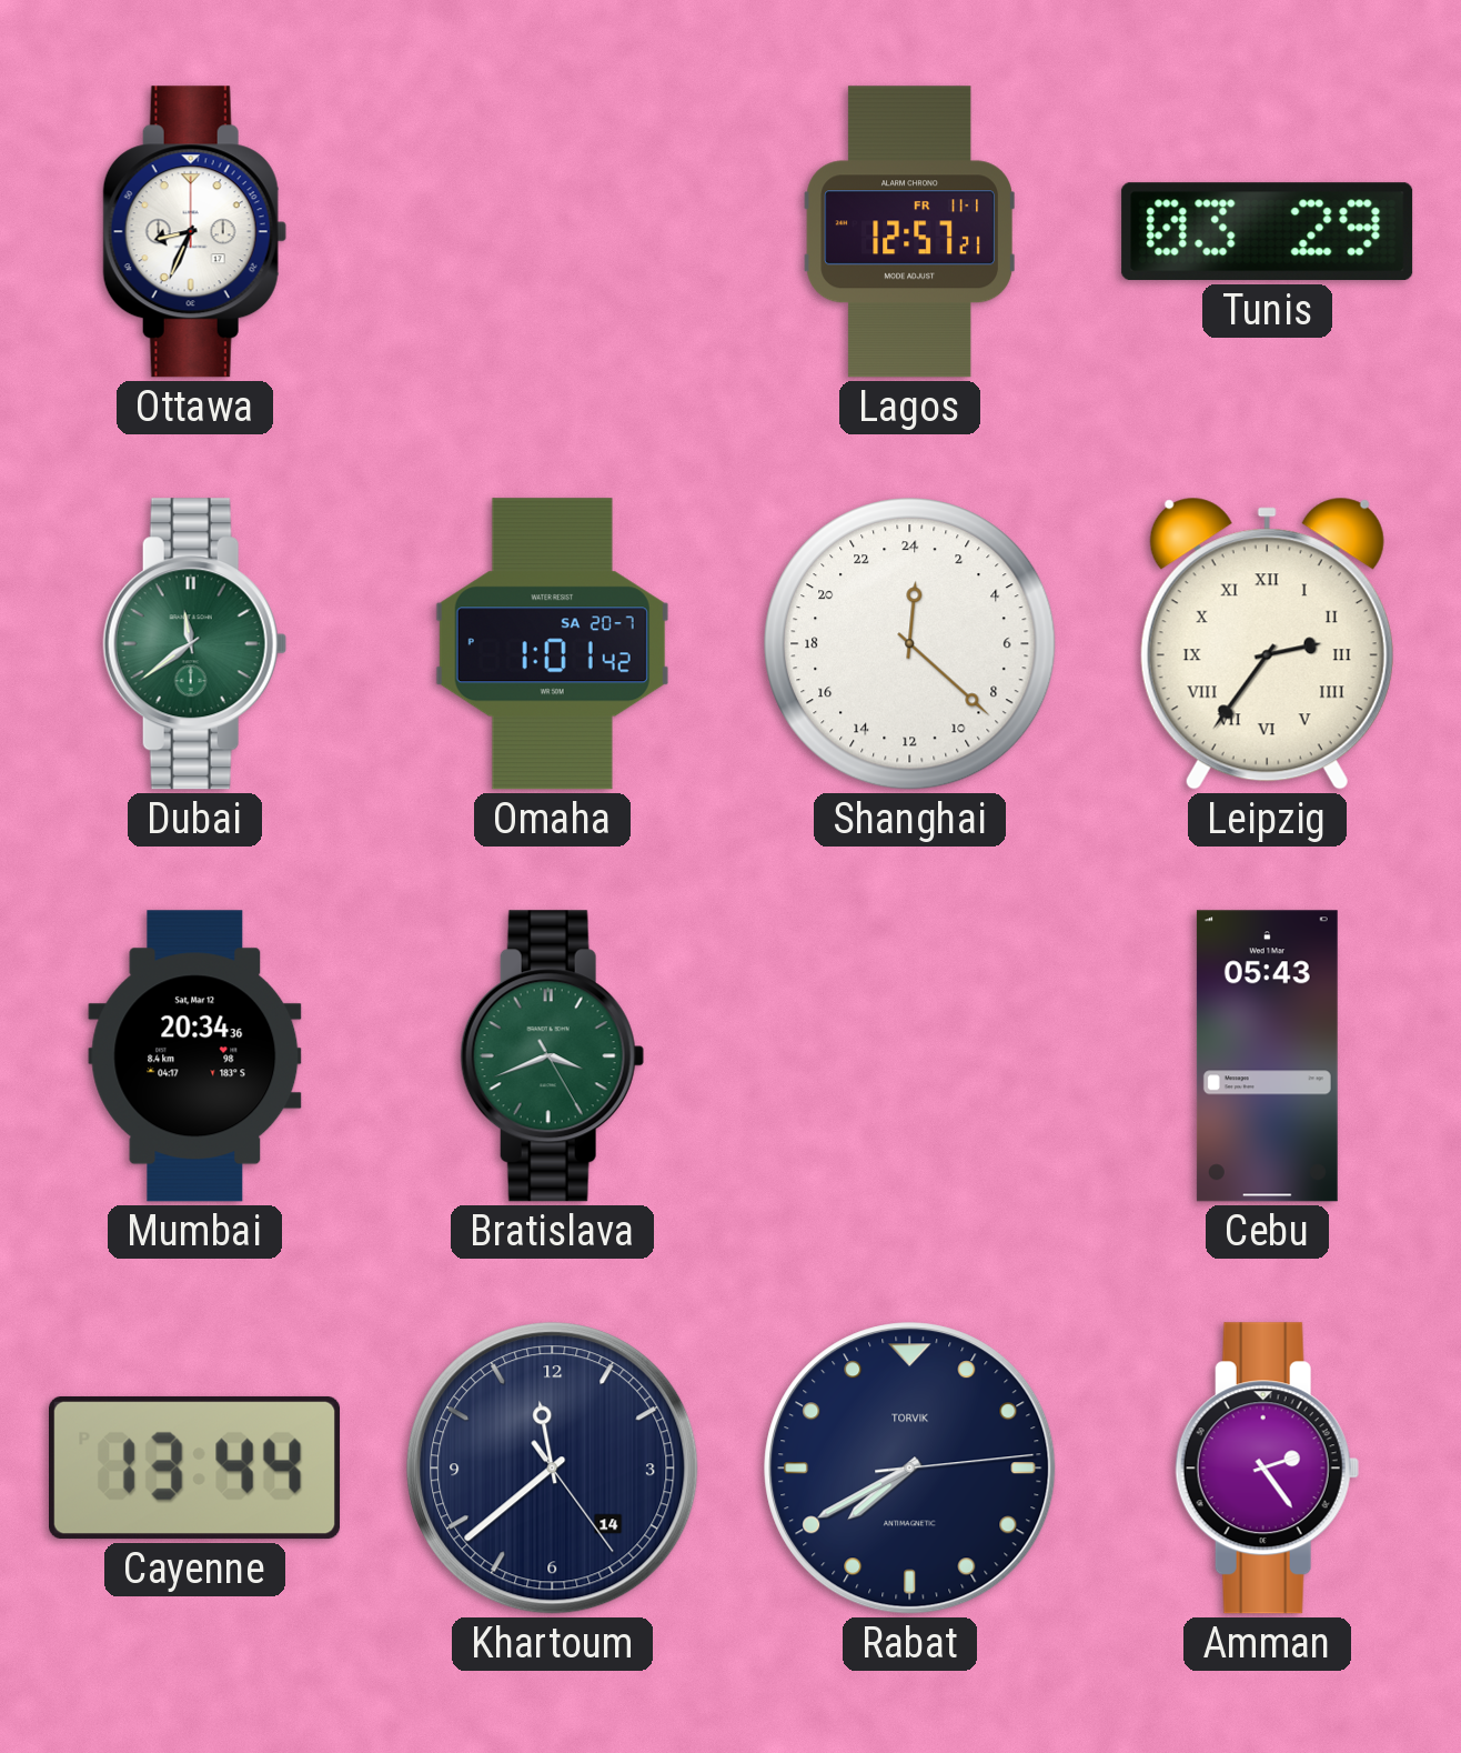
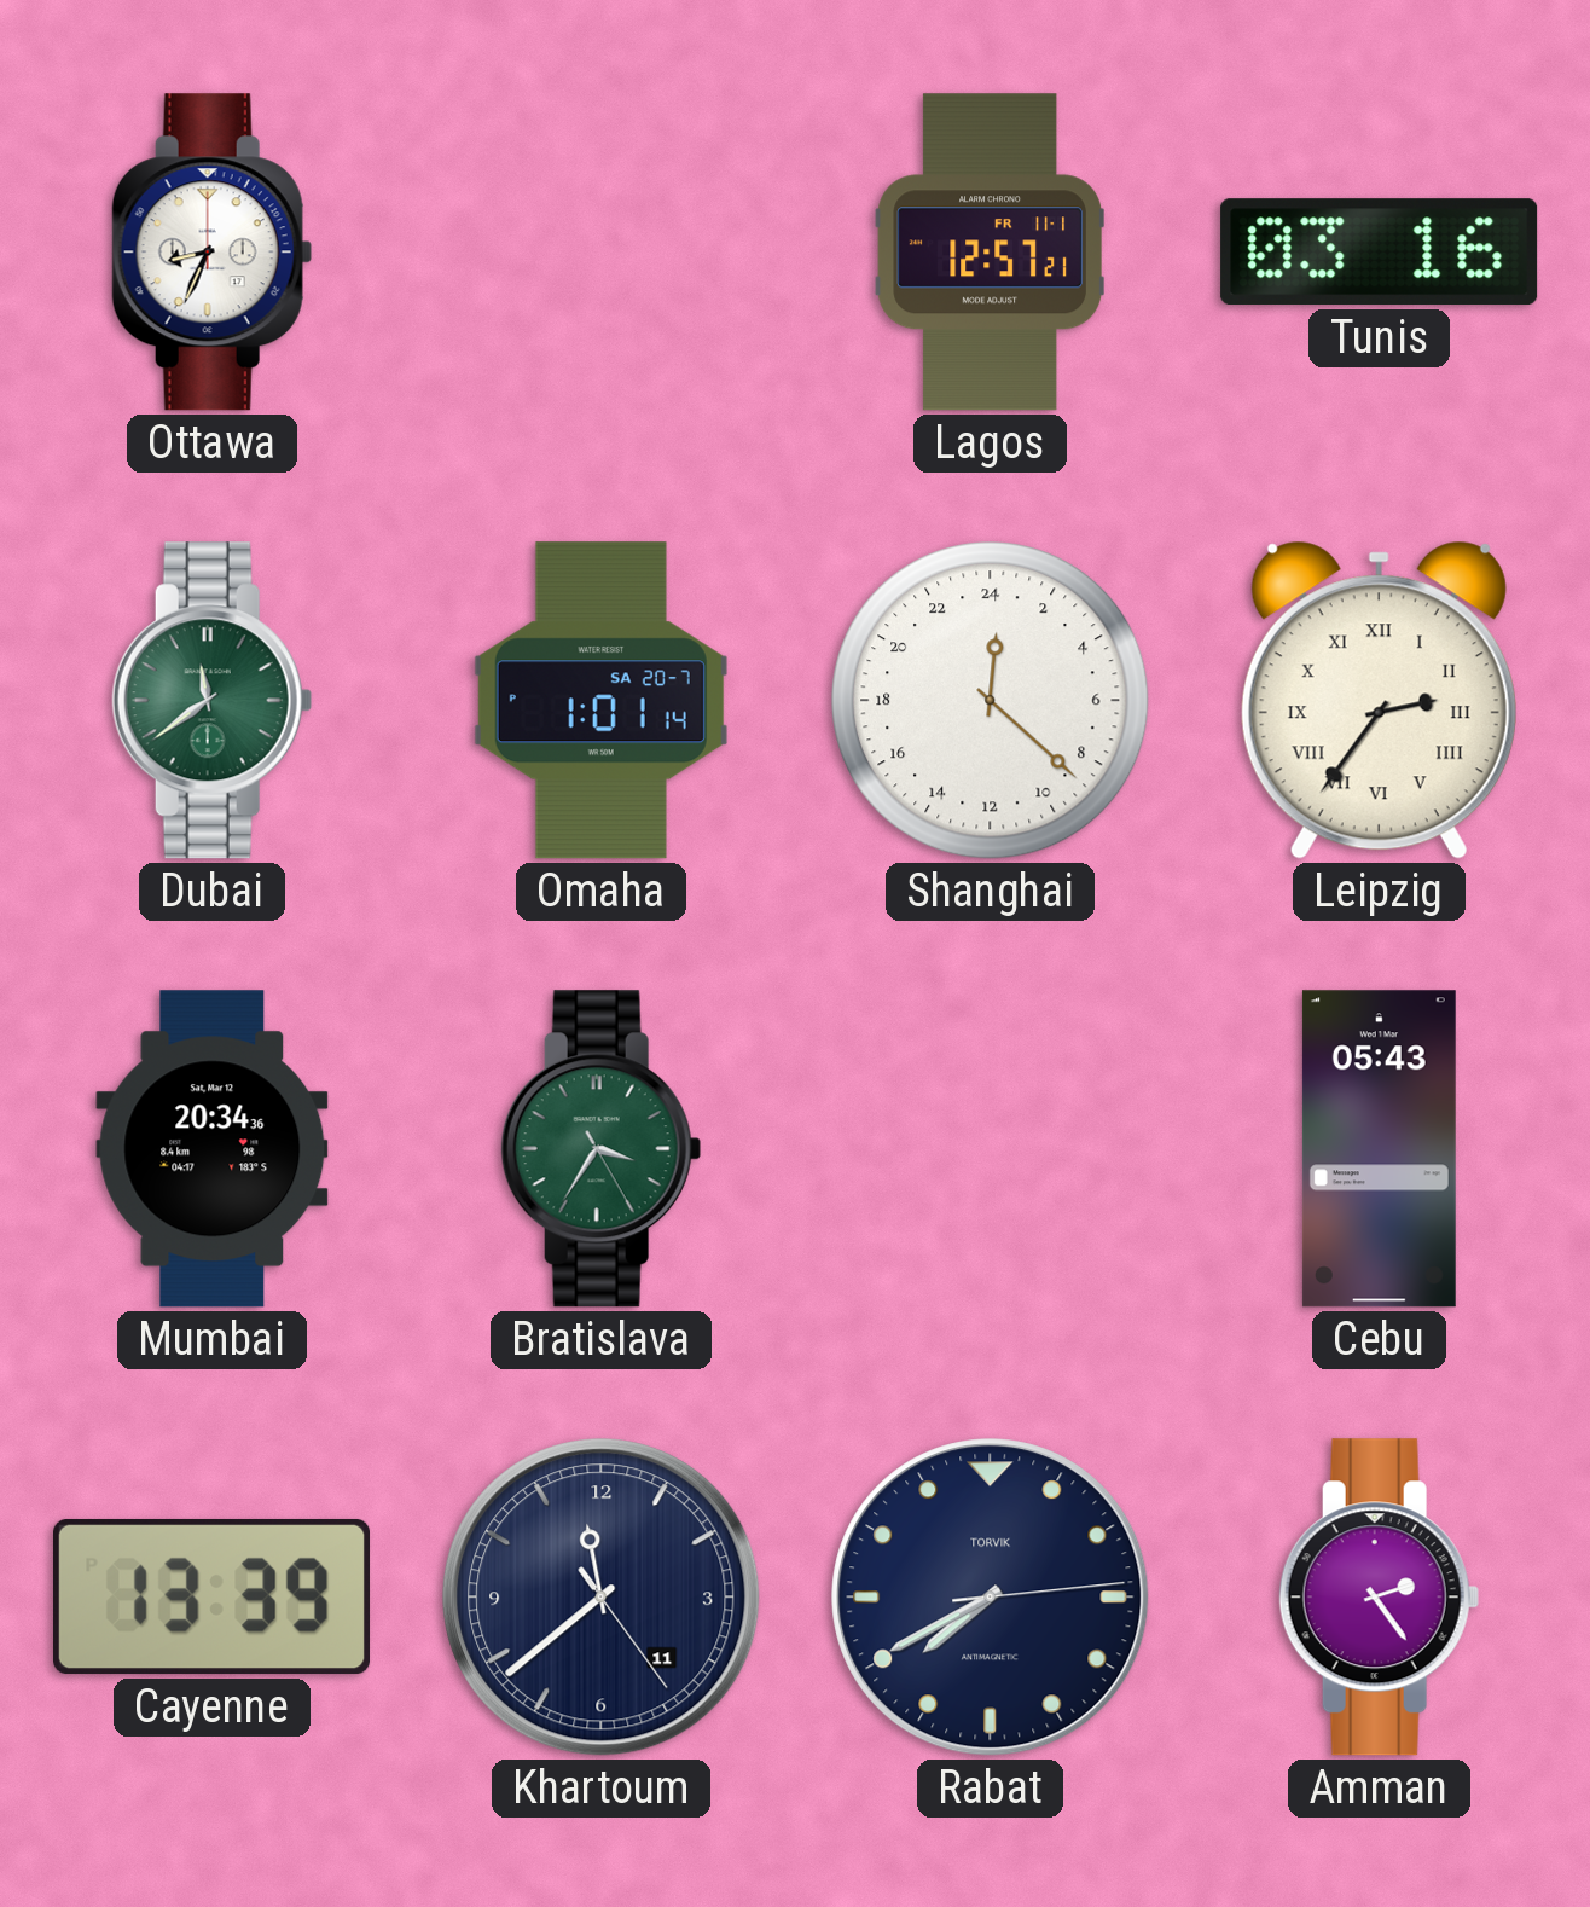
Tunis: 03:29 -> 03:16
Omaha: 1:01:42 -> 1:01:14
Bratislava: 3:41 -> 3:35
Cayenne: 13:44 -> 13:39
Khartoum date: 14 -> 11
